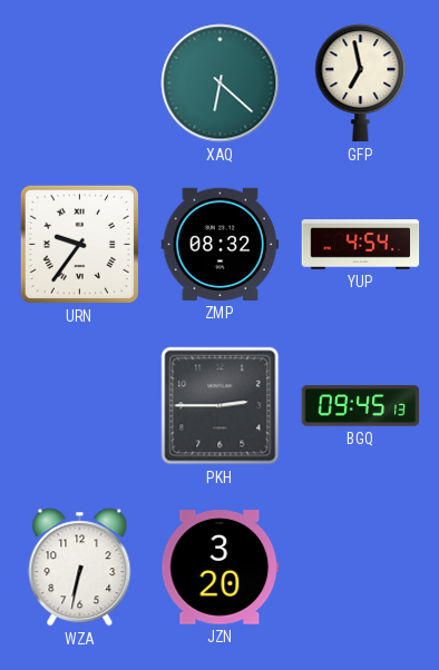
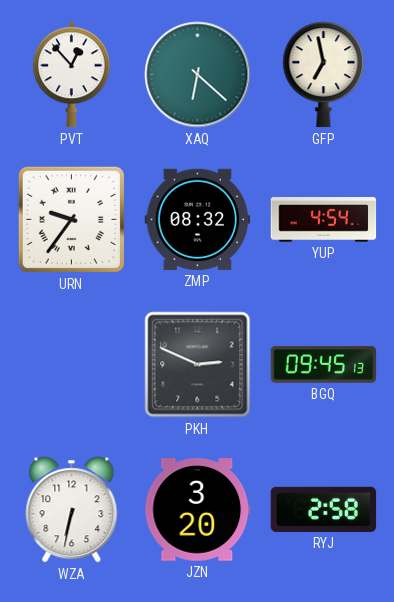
PVT: none -> 12:53
PKH: 2:45 -> 2:49
RYJ: none -> 2:58
